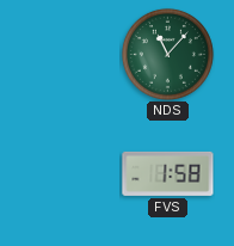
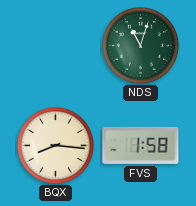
NDS: 11:07 -> 11:03
BQX: none -> 8:16
